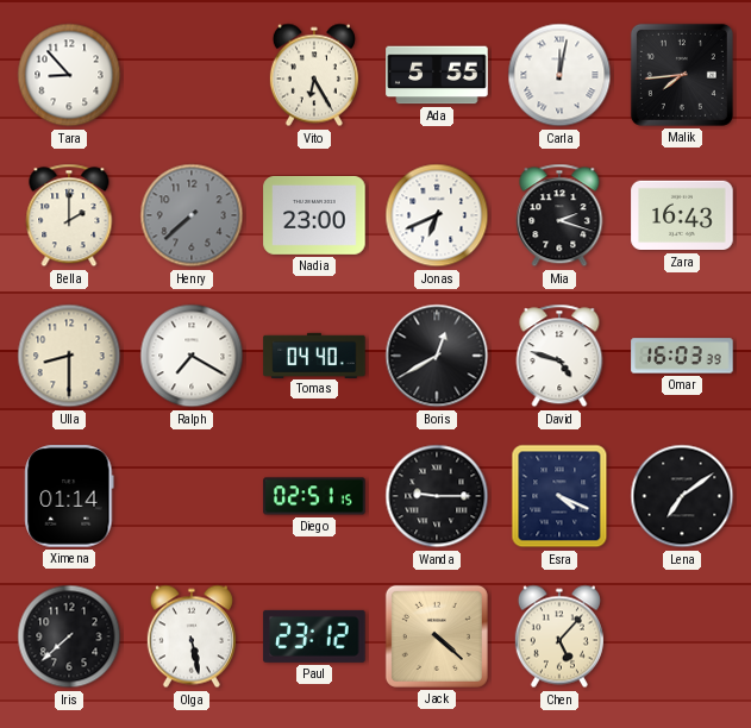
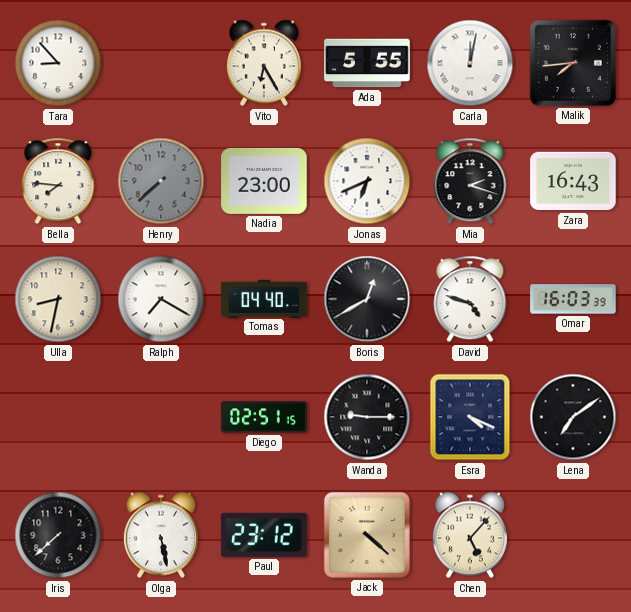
Bella: 2:00 -> 7:46
Ulla: 8:30 -> 8:32
Ximena: 01:14 -> none
